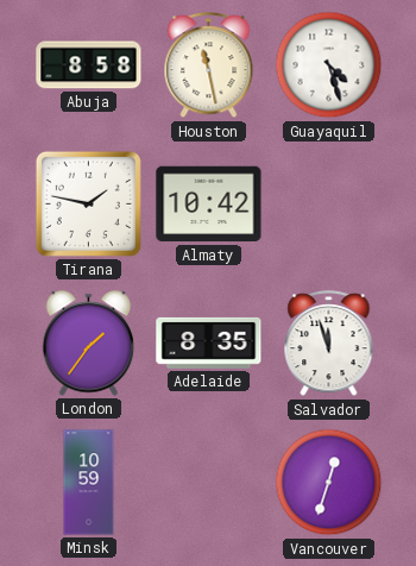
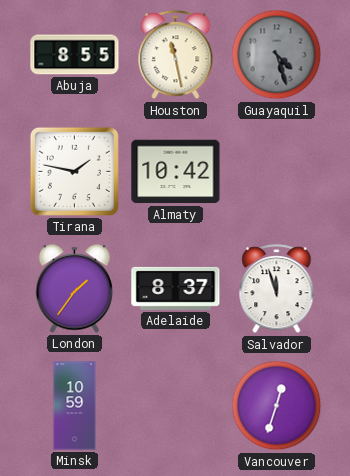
Abuja: 8:58 -> 8:55
Guayaquil dial: white -> grey
Adelaide: 8:35 -> 8:37
